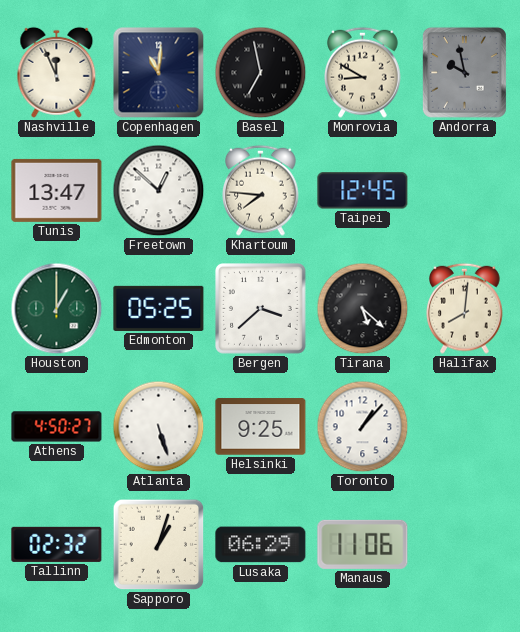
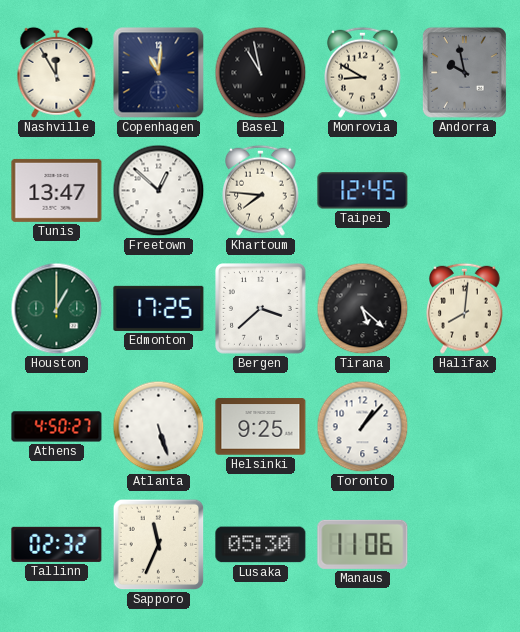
Nashville: 11:56 -> 11:55
Basel: 6:58 -> 10:58
Edmonton: 05:25 -> 17:25
Sapporo: 1:03 -> 11:34
Lusaka: 06:29 -> 05:30
